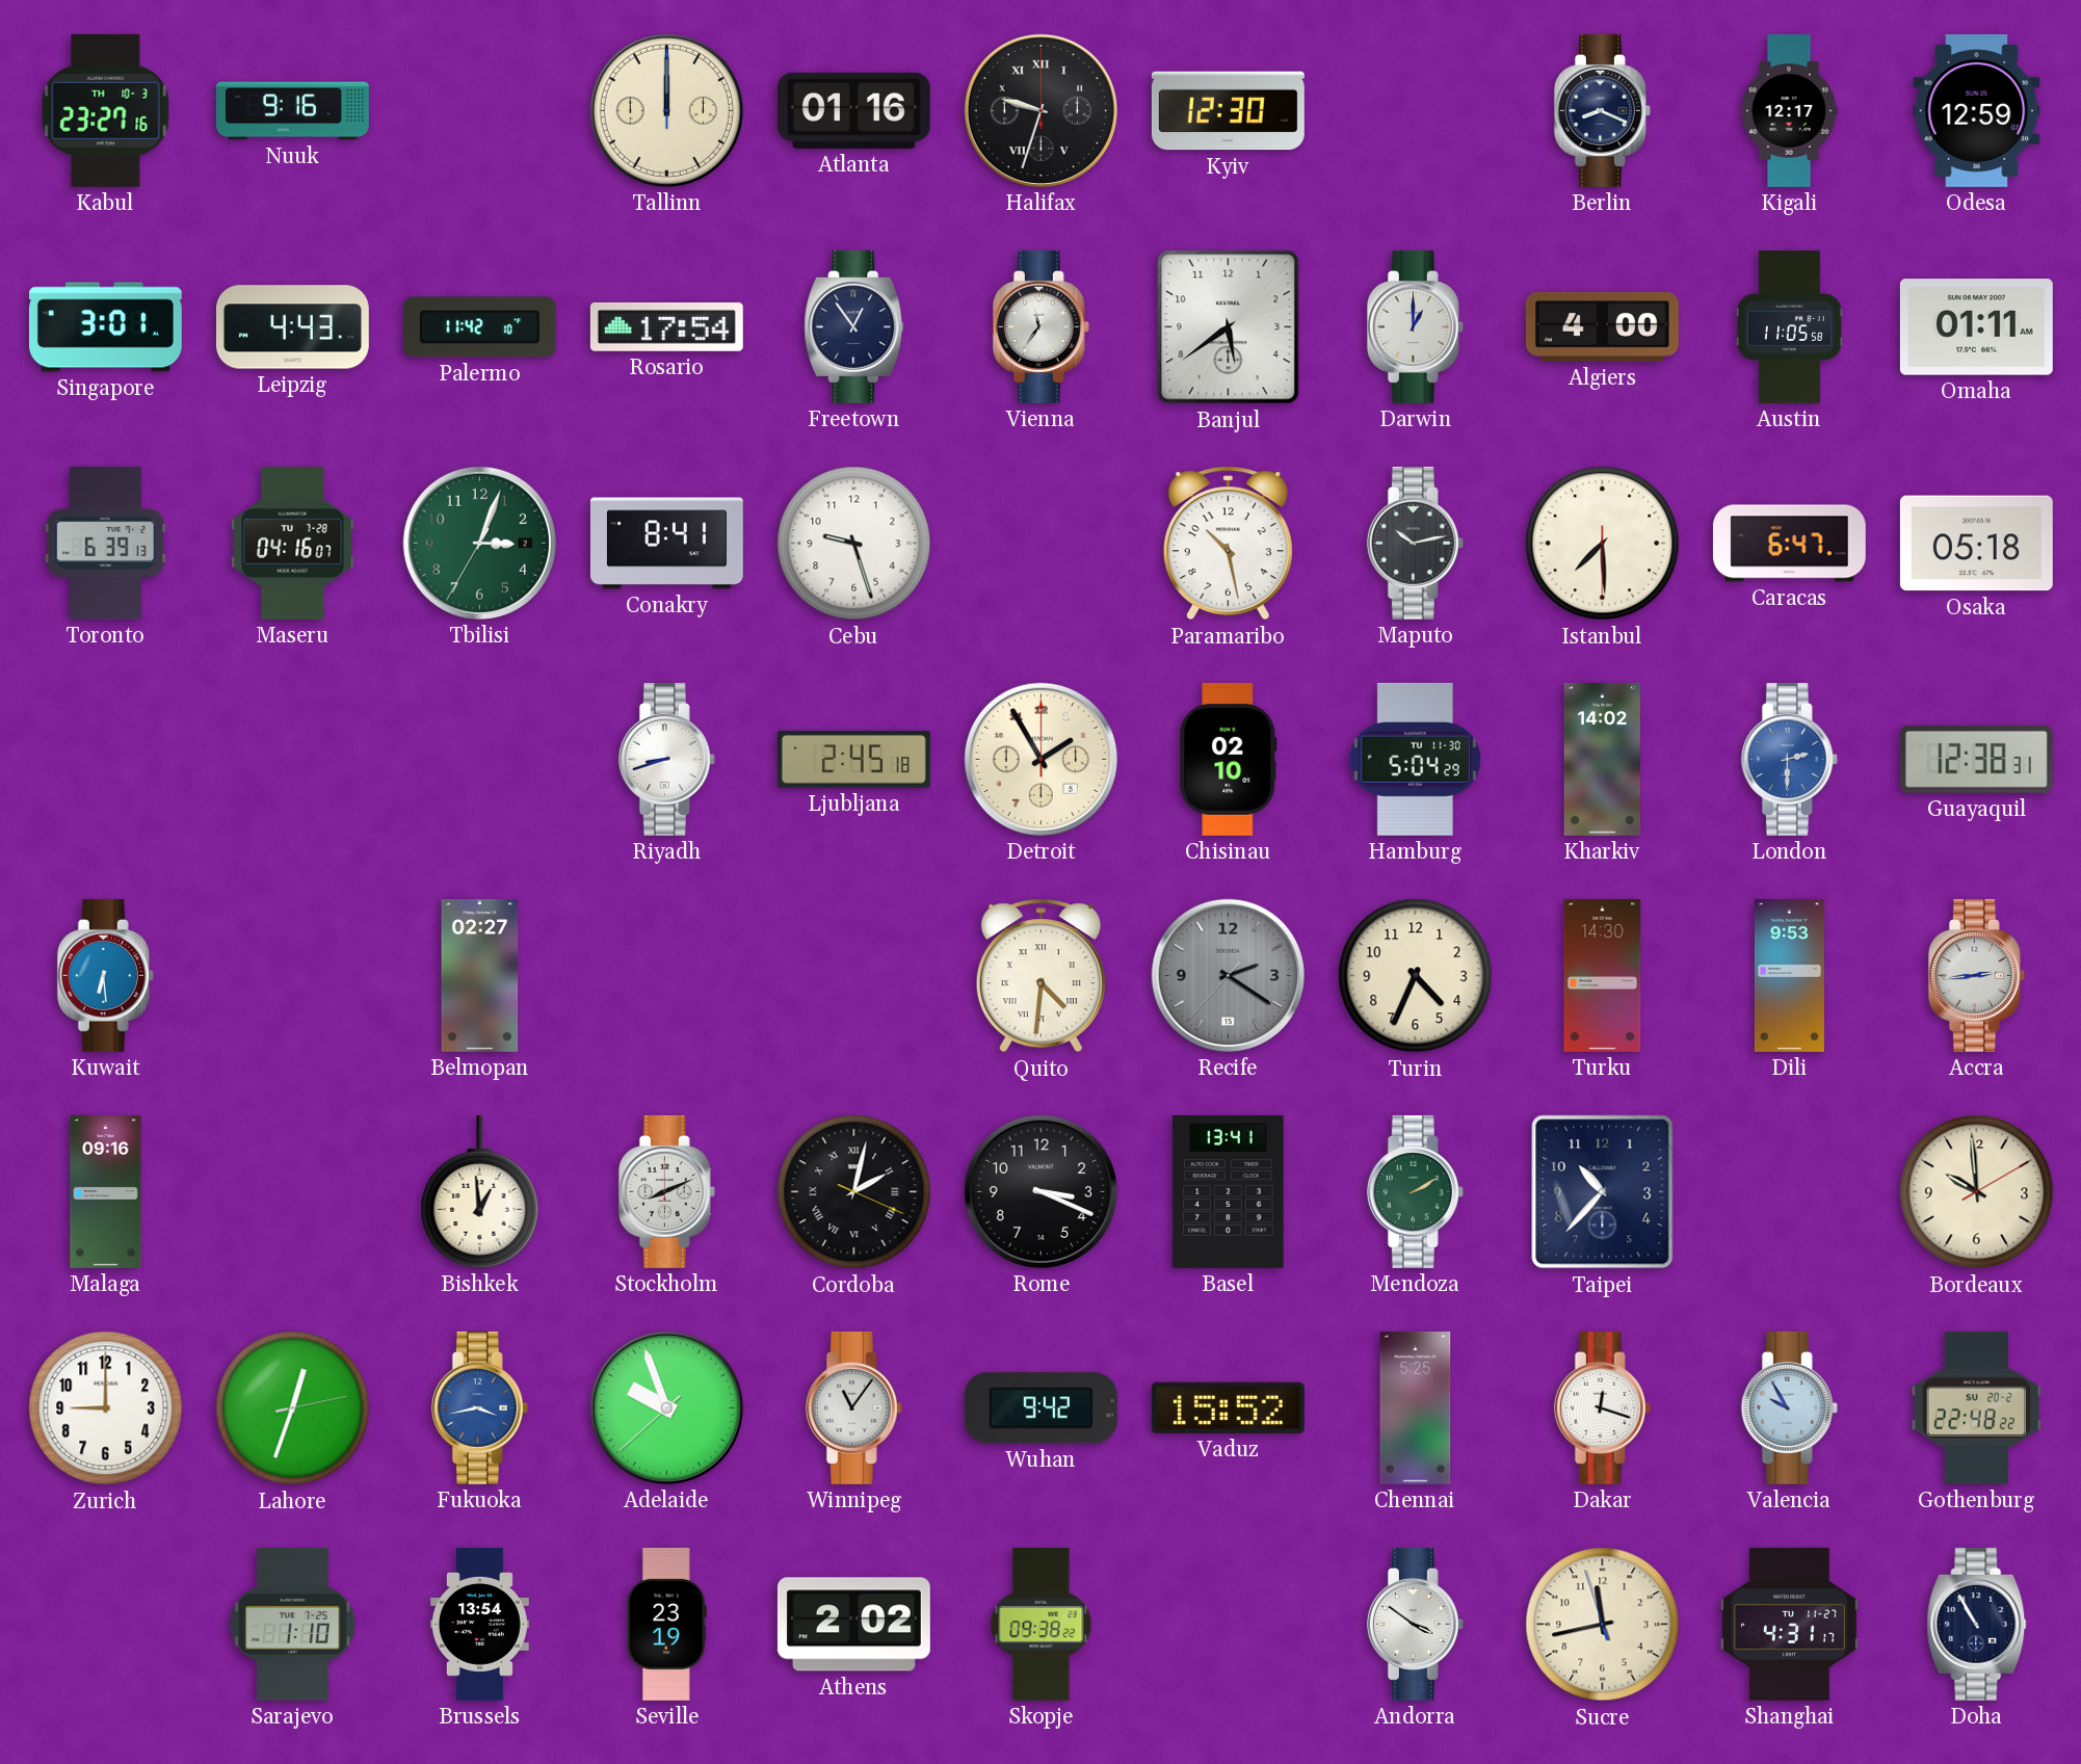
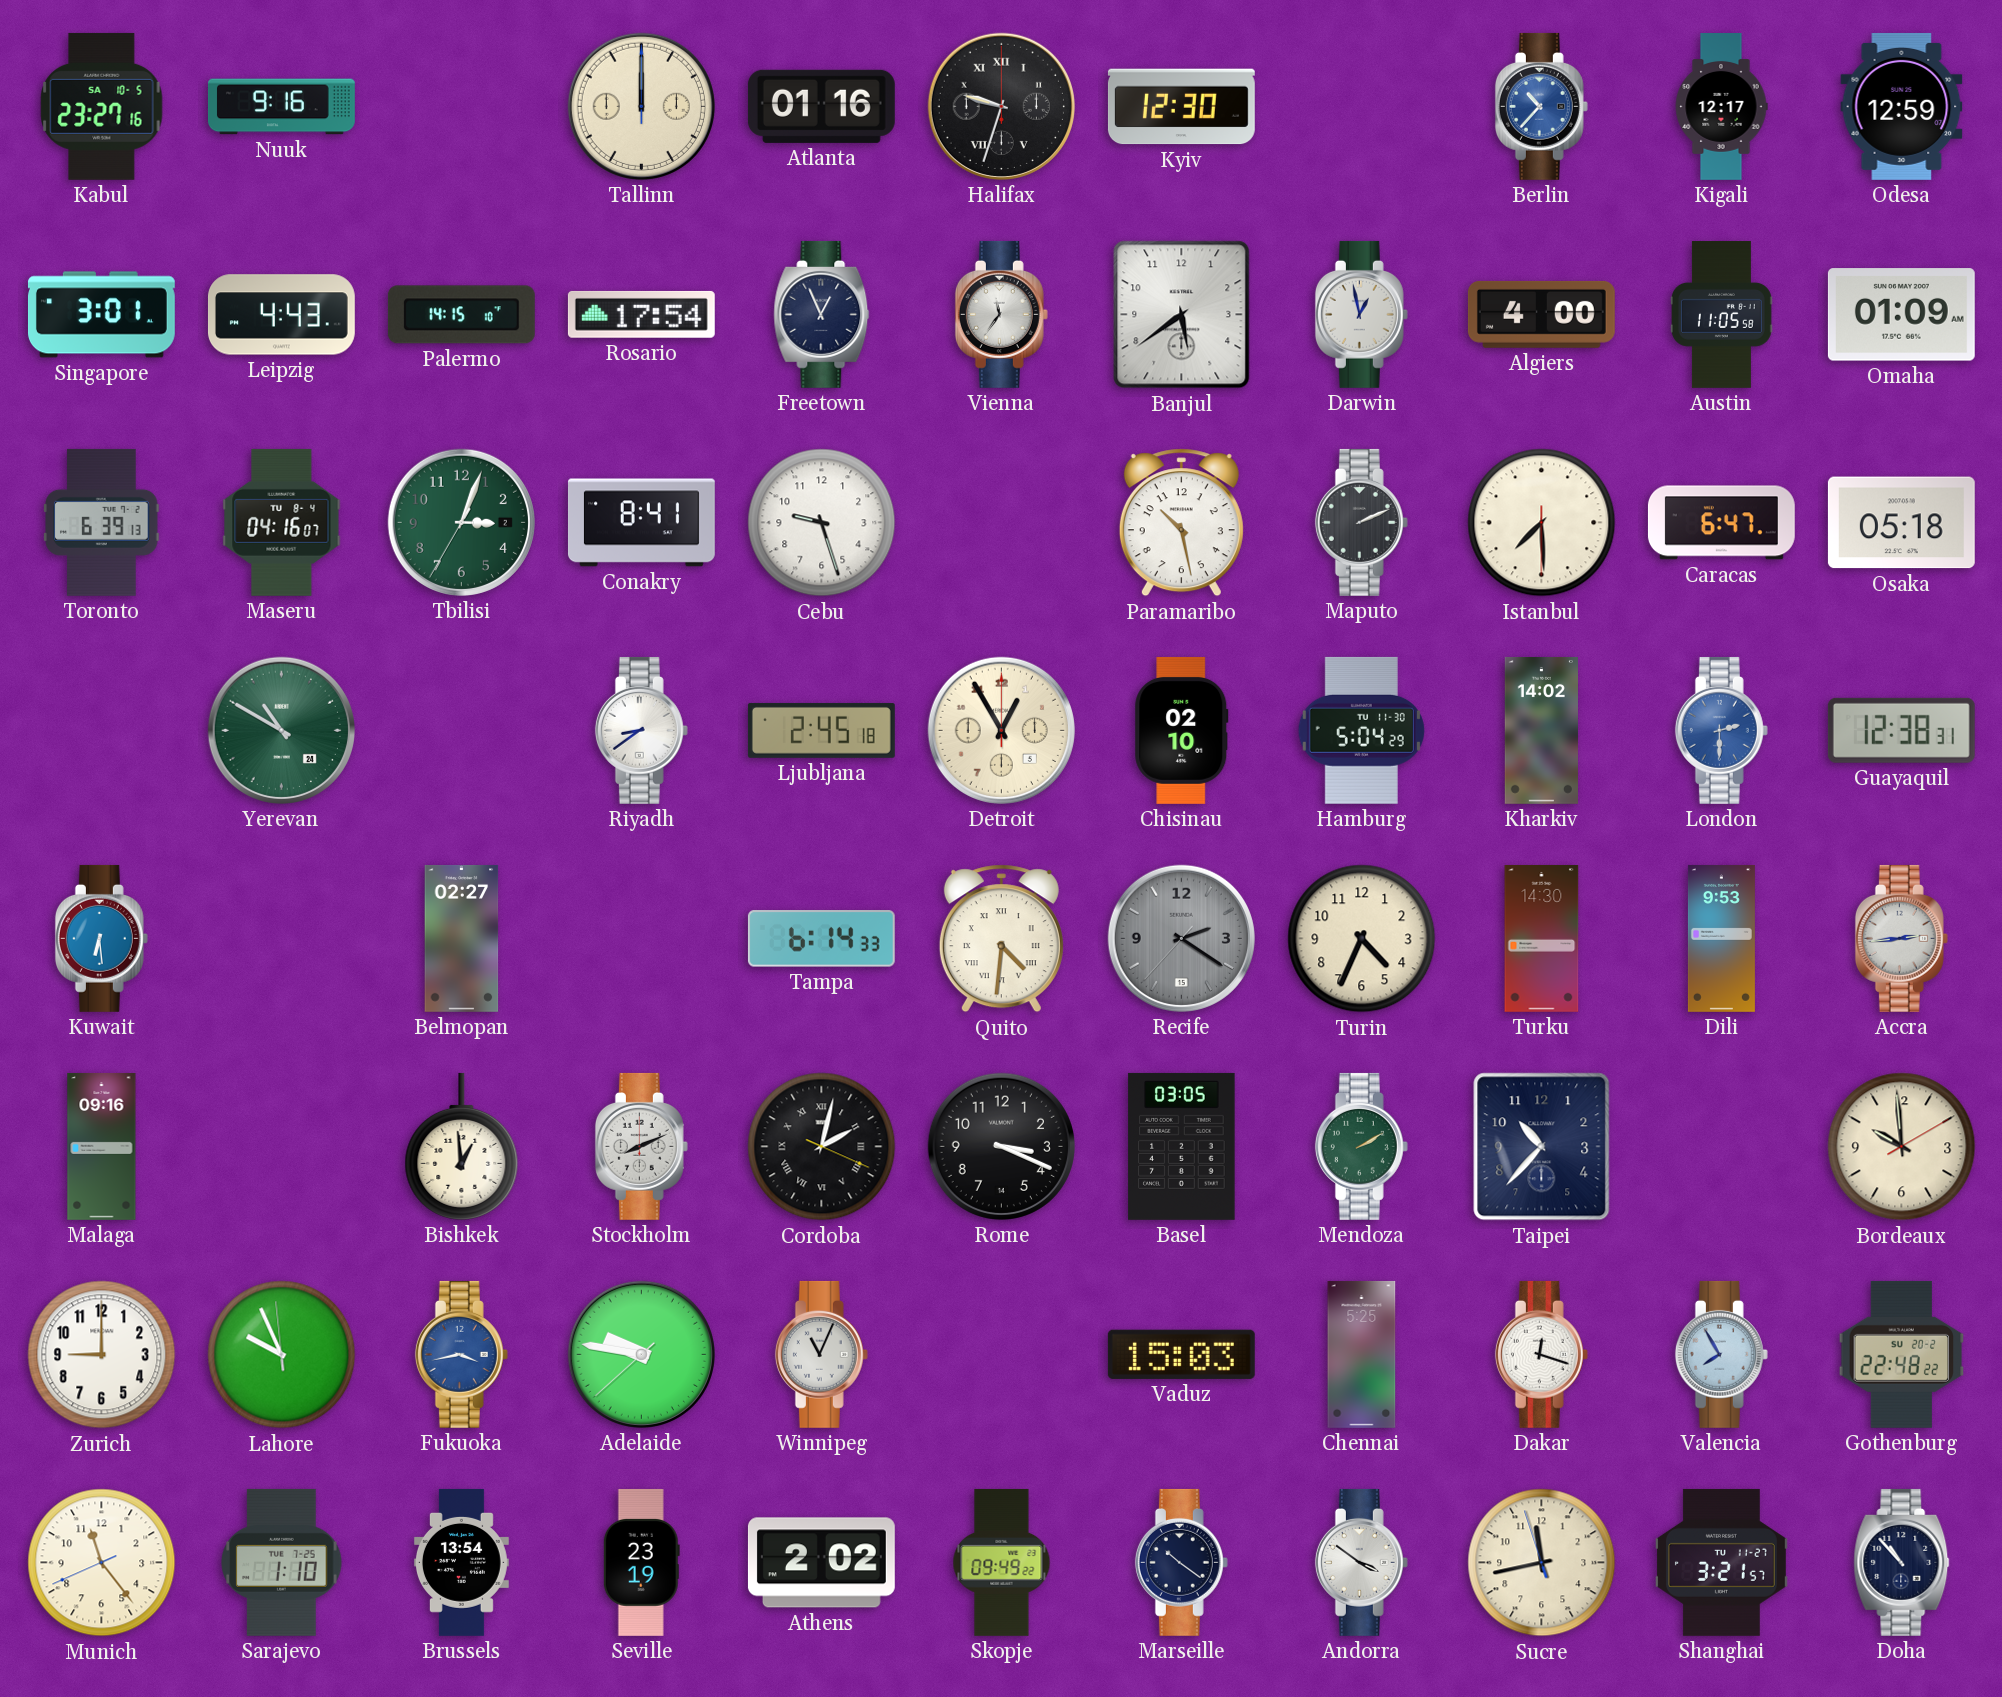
Kabul date: TH 10-3 -> SA 10-5
Berlin: 8:19 -> 10:37
Berlin dial: navy -> blue
Palermo: 11:42 -> 14:15
Freetown: 12:54 -> 12:56
Darwin: 1:00 -> 12:58
Omaha: 01:11 -> 01:09
Maseru date: TU 7-28 -> TU 8-4
Maputo: 10:13 -> 2:11
Yerevan: none -> 10:50
Riyadh: 8:42 -> 8:39
Detroit: 1:55 -> 12:55
Tampa: none -> 6:14
Basel: 13:41 -> 03:05
Lahore: 12:33 -> 9:55
Adelaide: 9:56 -> 9:46
Winnipeg: 11:06 -> 11:04
Wuhan: 9:42 -> none
Vaduz: 15:52 -> 15:03
Valencia: 9:55 -> 7:55
Munich: none -> 11:23
Skopje: 09:38 -> 09:49
Marseille: none -> 10:21
Shanghai: 4:31 -> 3:21
Doha: 10:55 -> 10:53
